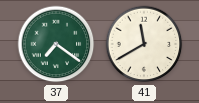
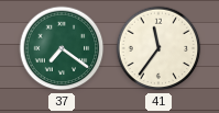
41: 11:40 -> 11:36
